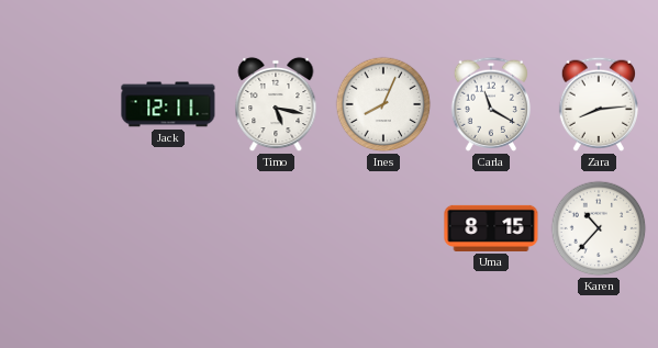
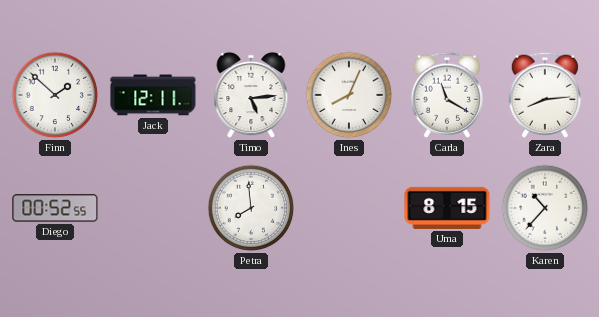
Finn: none -> 1:52
Timo: 5:17 -> 5:14
Diego: none -> 00:52
Petra: none -> 7:59
